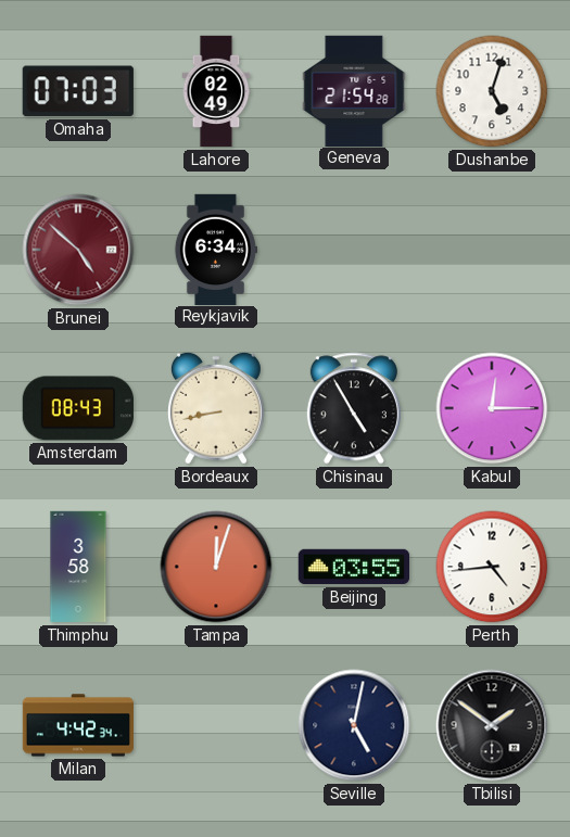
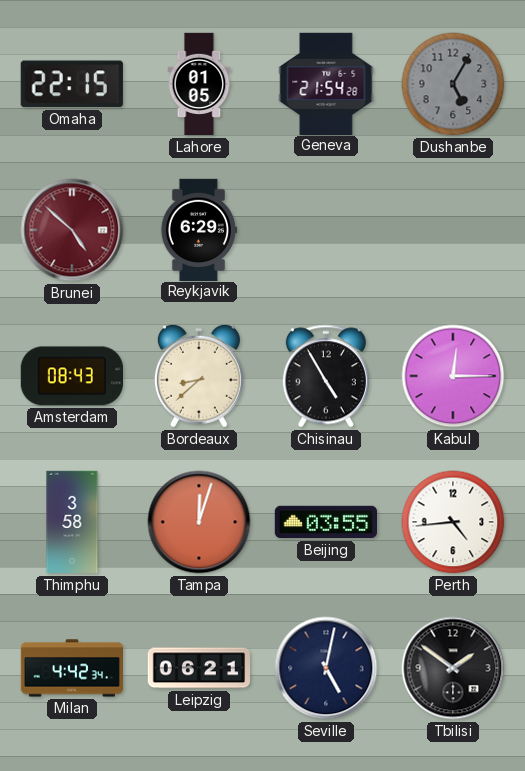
Omaha: 07:03 -> 22:15
Lahore: 02:49 -> 01:05
Dushanbe: 5:03 -> 5:05
Dushanbe dial: white -> grey
Reykjavik: 6:34 -> 6:29
Bordeaux: 8:43 -> 8:38
Leipzig: none -> 06:21
